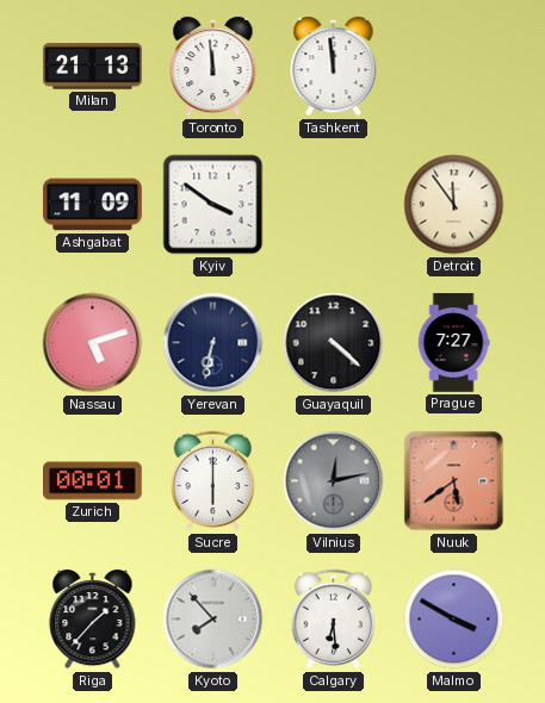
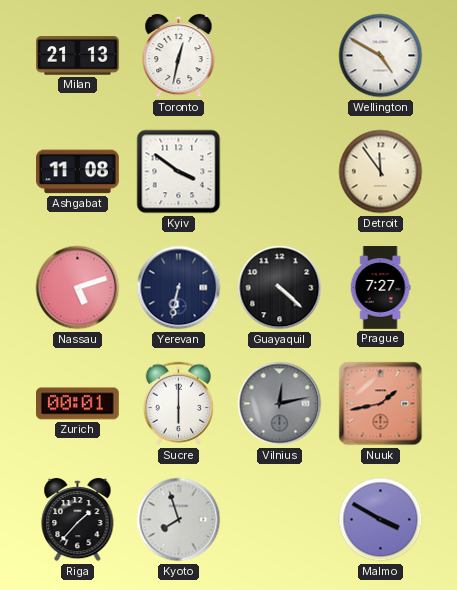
Toronto: 11:59 -> 12:32
Tashkent: 11:59 -> none
Wellington: none -> 4:50
Ashgabat: 11:09 -> 11:08
Nuuk: 5:39 -> 1:43
Kyoto: 7:53 -> 7:57
Calgary: 6:29 -> none
